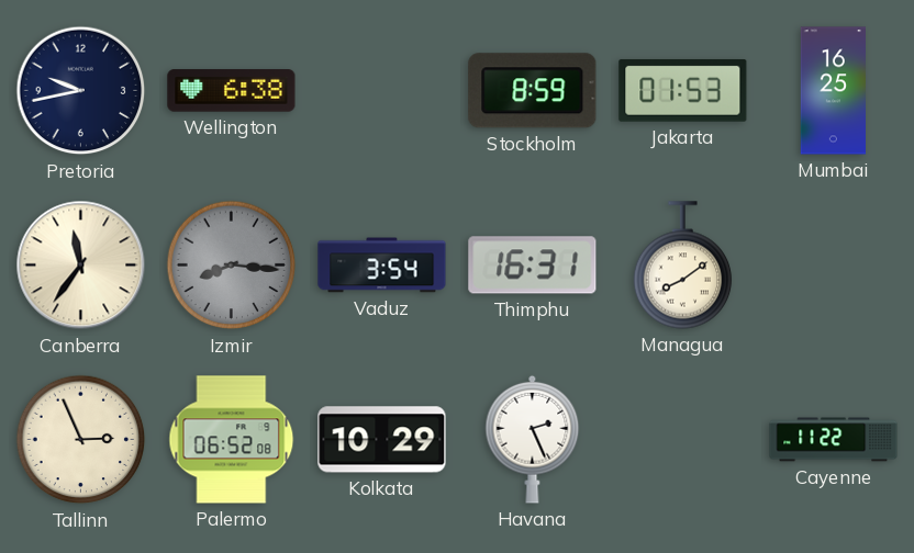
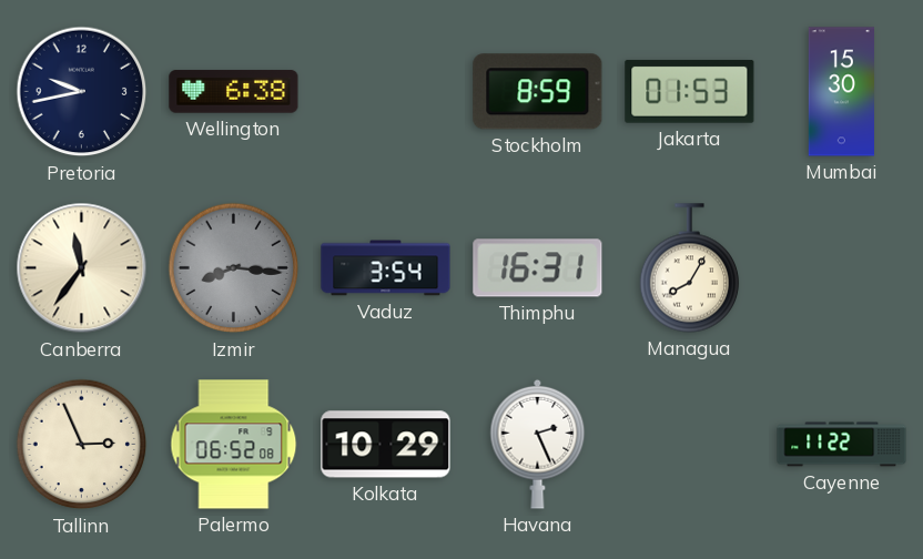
Mumbai: 16:25 -> 15:30
Managua: 8:09 -> 8:05
